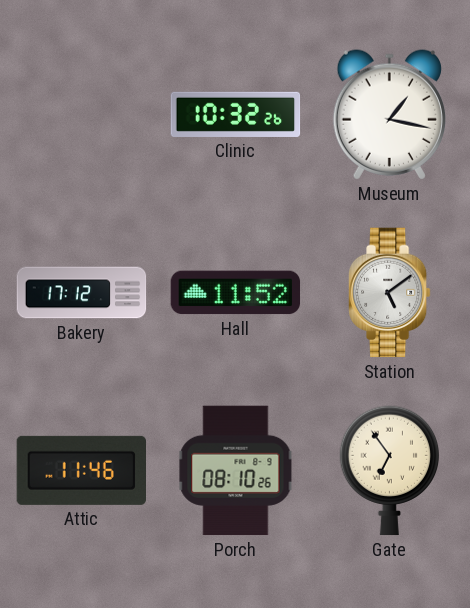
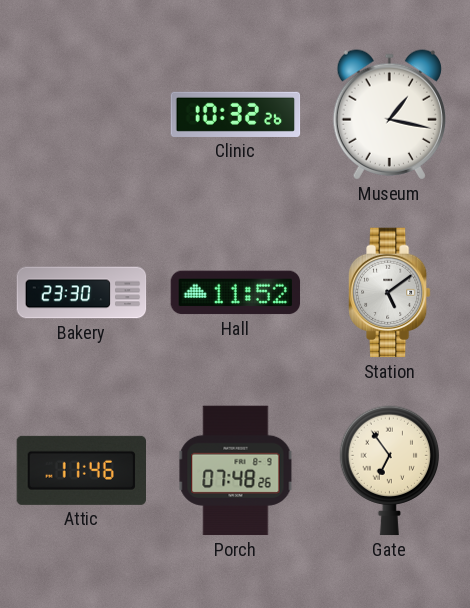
Bakery: 17:12 -> 23:30
Porch: 08:10 -> 07:48
